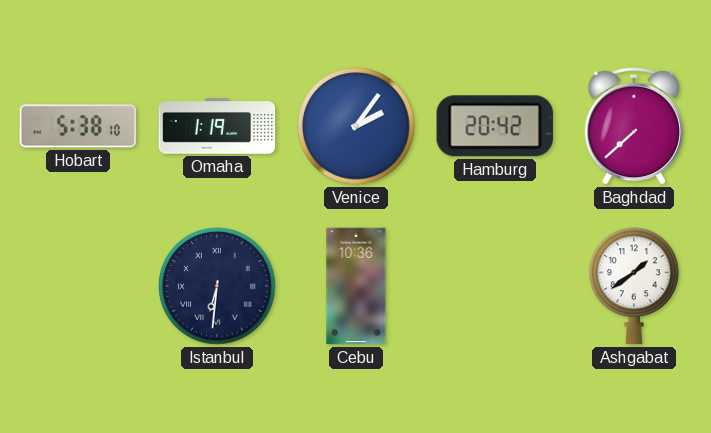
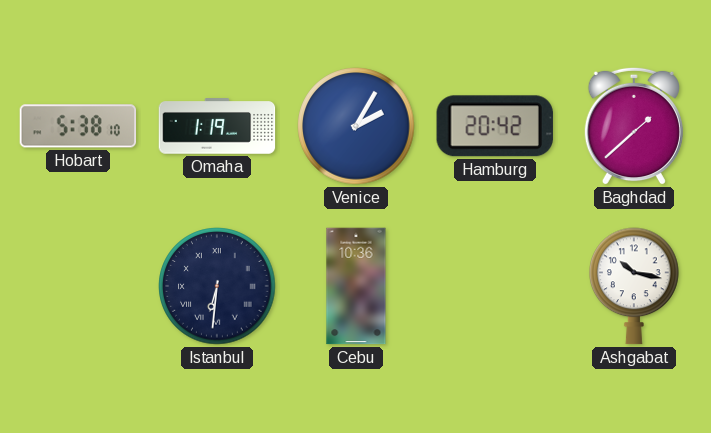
Venice: 2:06 -> 2:05
Baghdad: 7:38 -> 1:38
Ashgabat: 1:39 -> 10:17
